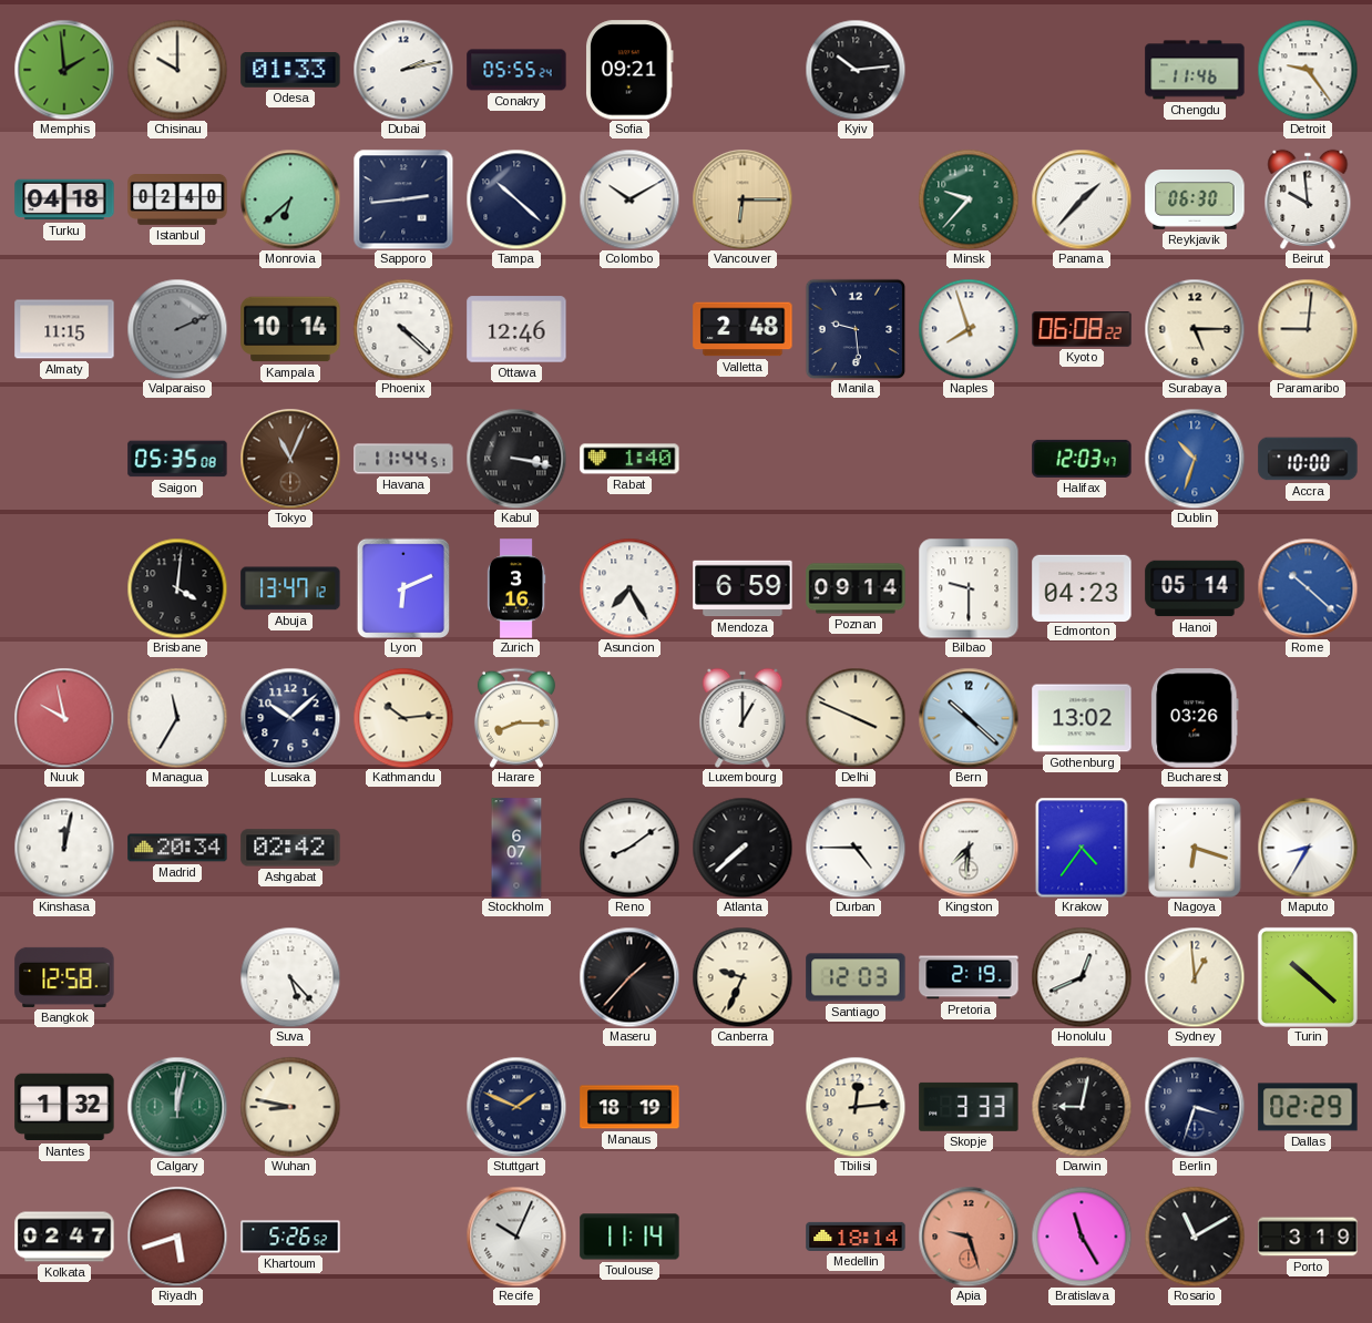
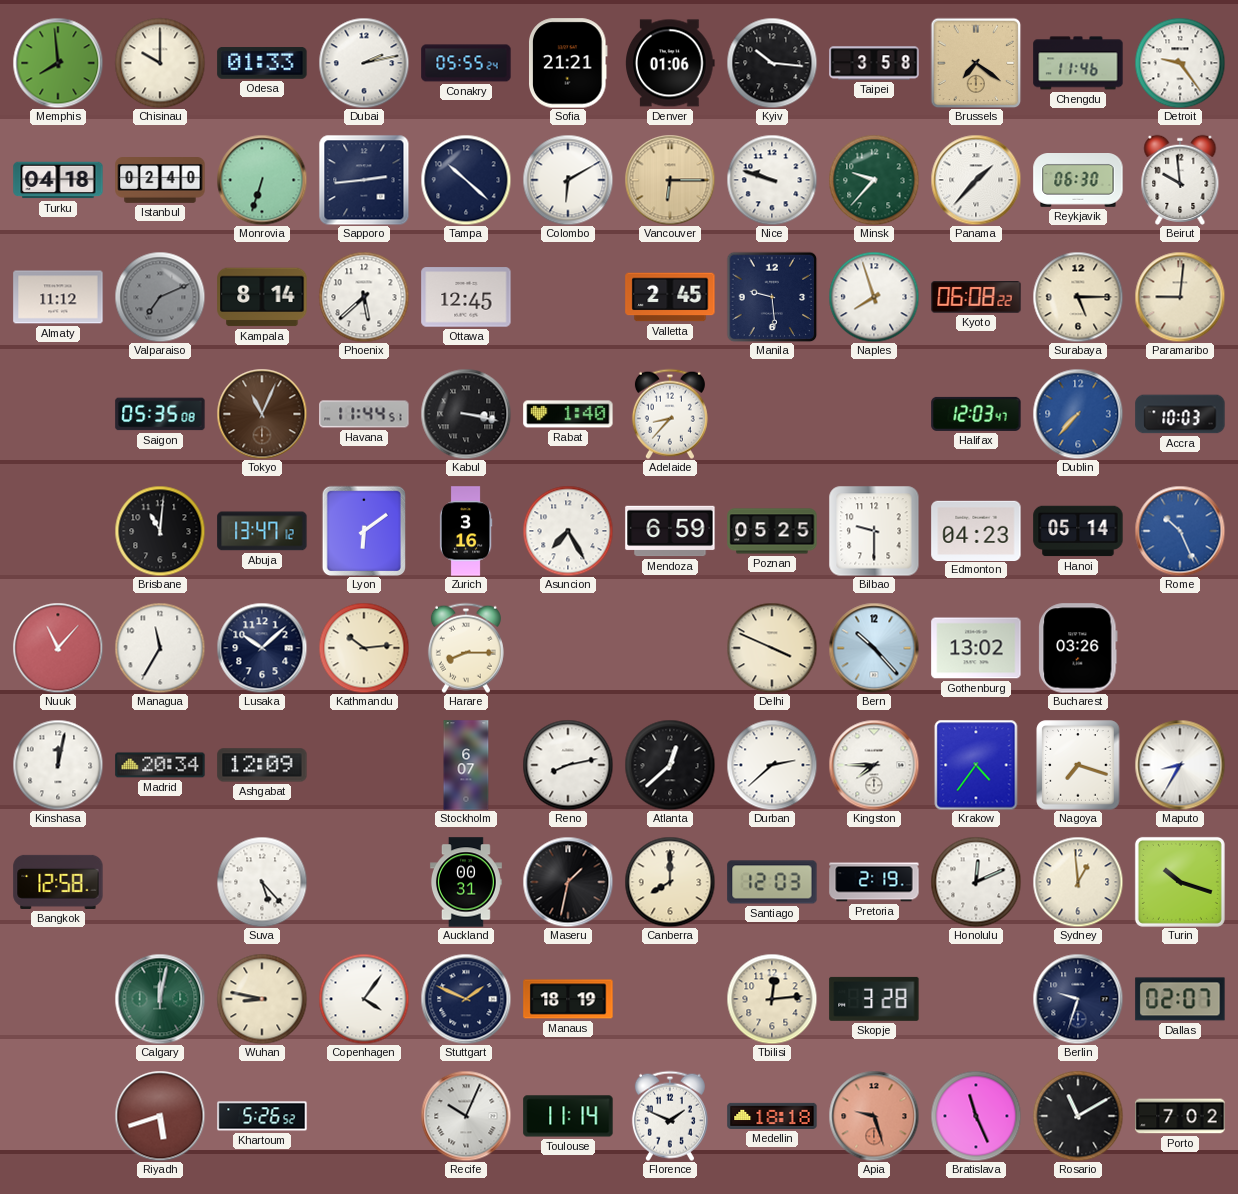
Memphis: 1:59 -> 7:59
Sofia: 09:21 -> 21:21
Denver: none -> 01:06
Kyiv: 10:14 -> 10:16
Taipei: none -> 3:58
Brussels: none -> 7:21
Monrovia: 6:38 -> 6:33
Colombo: 10:10 -> 6:10
Nice: none -> 9:48
Almaty: 11:15 -> 11:12
Valparaiso: 2:11 -> 7:11
Kampala: 10:14 -> 8:14
Phoenix: 4:22 -> 5:38
Ottawa: 12:46 -> 12:45
Valletta: 2:48 -> 2:45
Adelaide: none -> 8:37
Dublin: 10:33 -> 7:37
Accra: 10:00 -> 10:03
Brisbane: 4:01 -> 11:01
Lyon: 6:11 -> 6:09
Poznan: 09:14 -> 05:25
Rome: 10:22 -> 10:26
Nuuk: 9:58 -> 11:07
Luxembourg: 1:00 -> none
Bern: 10:22 -> 10:23
Ashgabat: 02:42 -> 12:09
Reno: 8:09 -> 8:13
Atlanta: 7:38 -> 12:38
Durban: 4:45 -> 2:38
Kingston: 7:31 -> 7:45
Nagoya: 6:18 -> 7:18
Auckland: none -> 00:31
Maseru: 1:37 -> 1:32
Canberra: 9:34 -> 8:00
Honolulu: 12:41 -> 12:11
Turin: 10:22 -> 10:18
Nantes: 1:32 -> none
Copenhagen: none -> 4:06
Skopje: 3:33 -> 3:28
Darwin: 9:02 -> none
Berlin: 3:33 -> 9:33
Dallas: 02:29 -> 02:07
Kolkata: 02:47 -> none
Florence: none -> 1:49
Medellin: 18:14 -> 18:18
Bratislava: 11:25 -> 11:26
Porto: 3:19 -> 7:02
